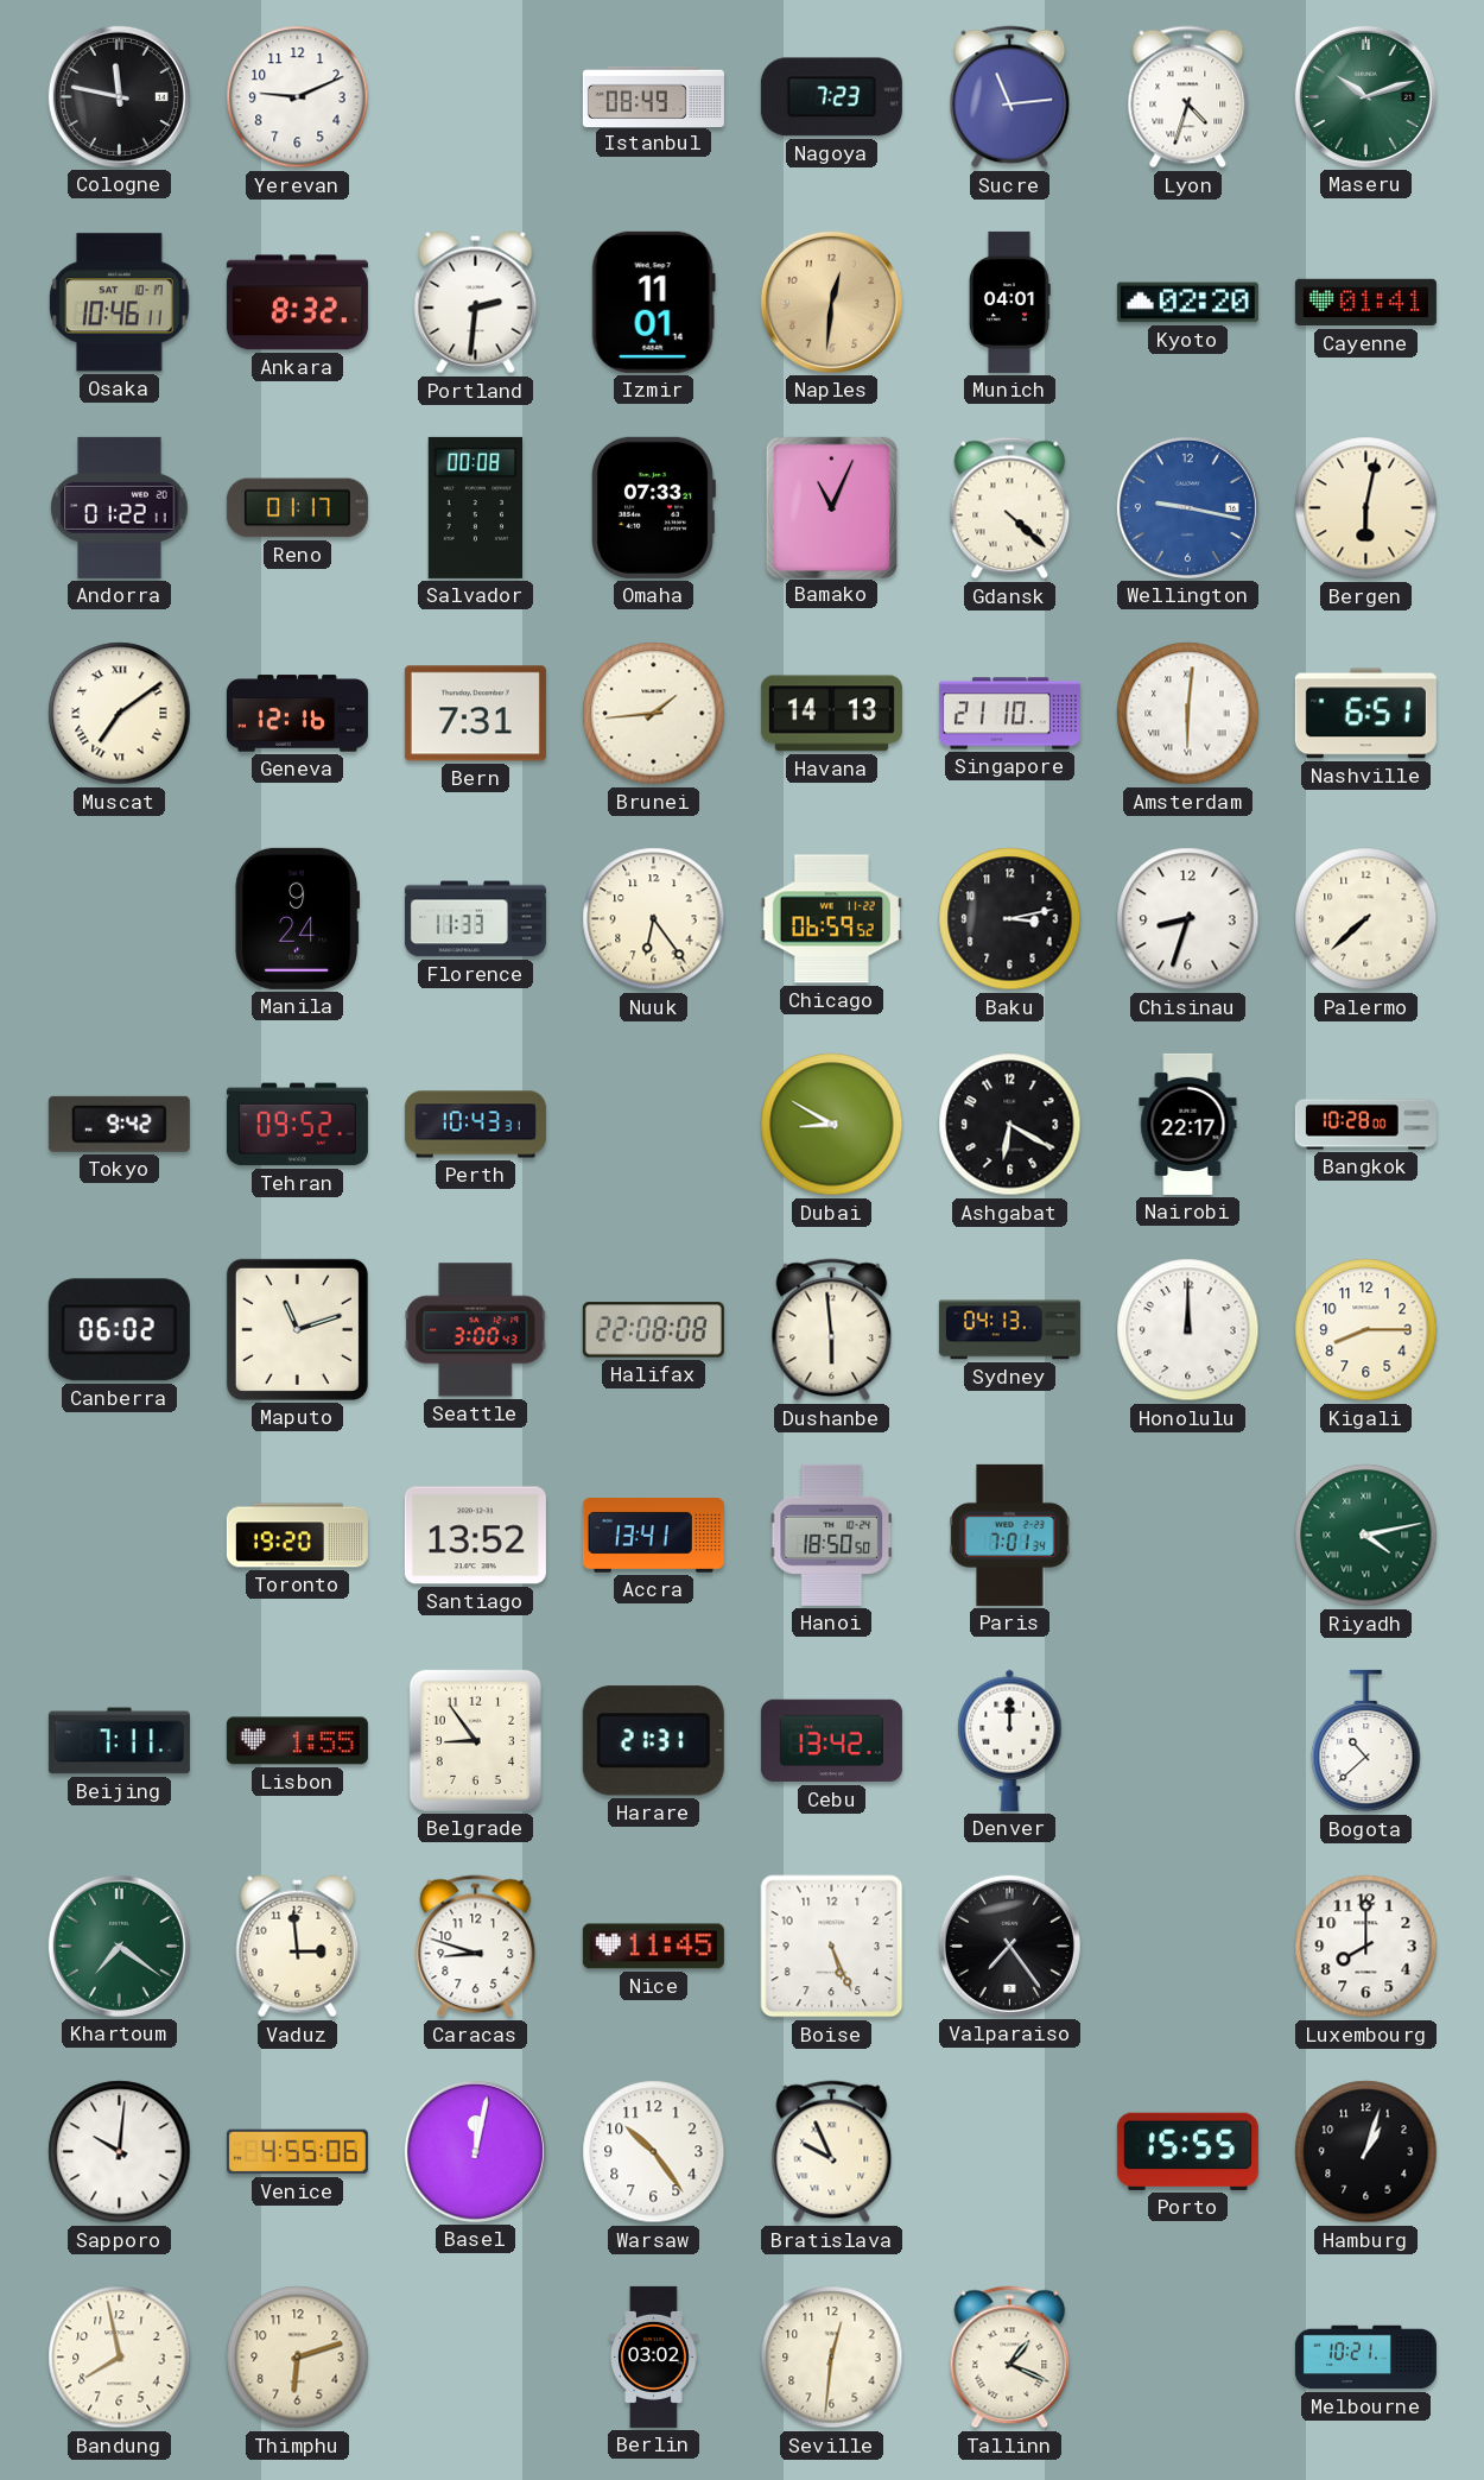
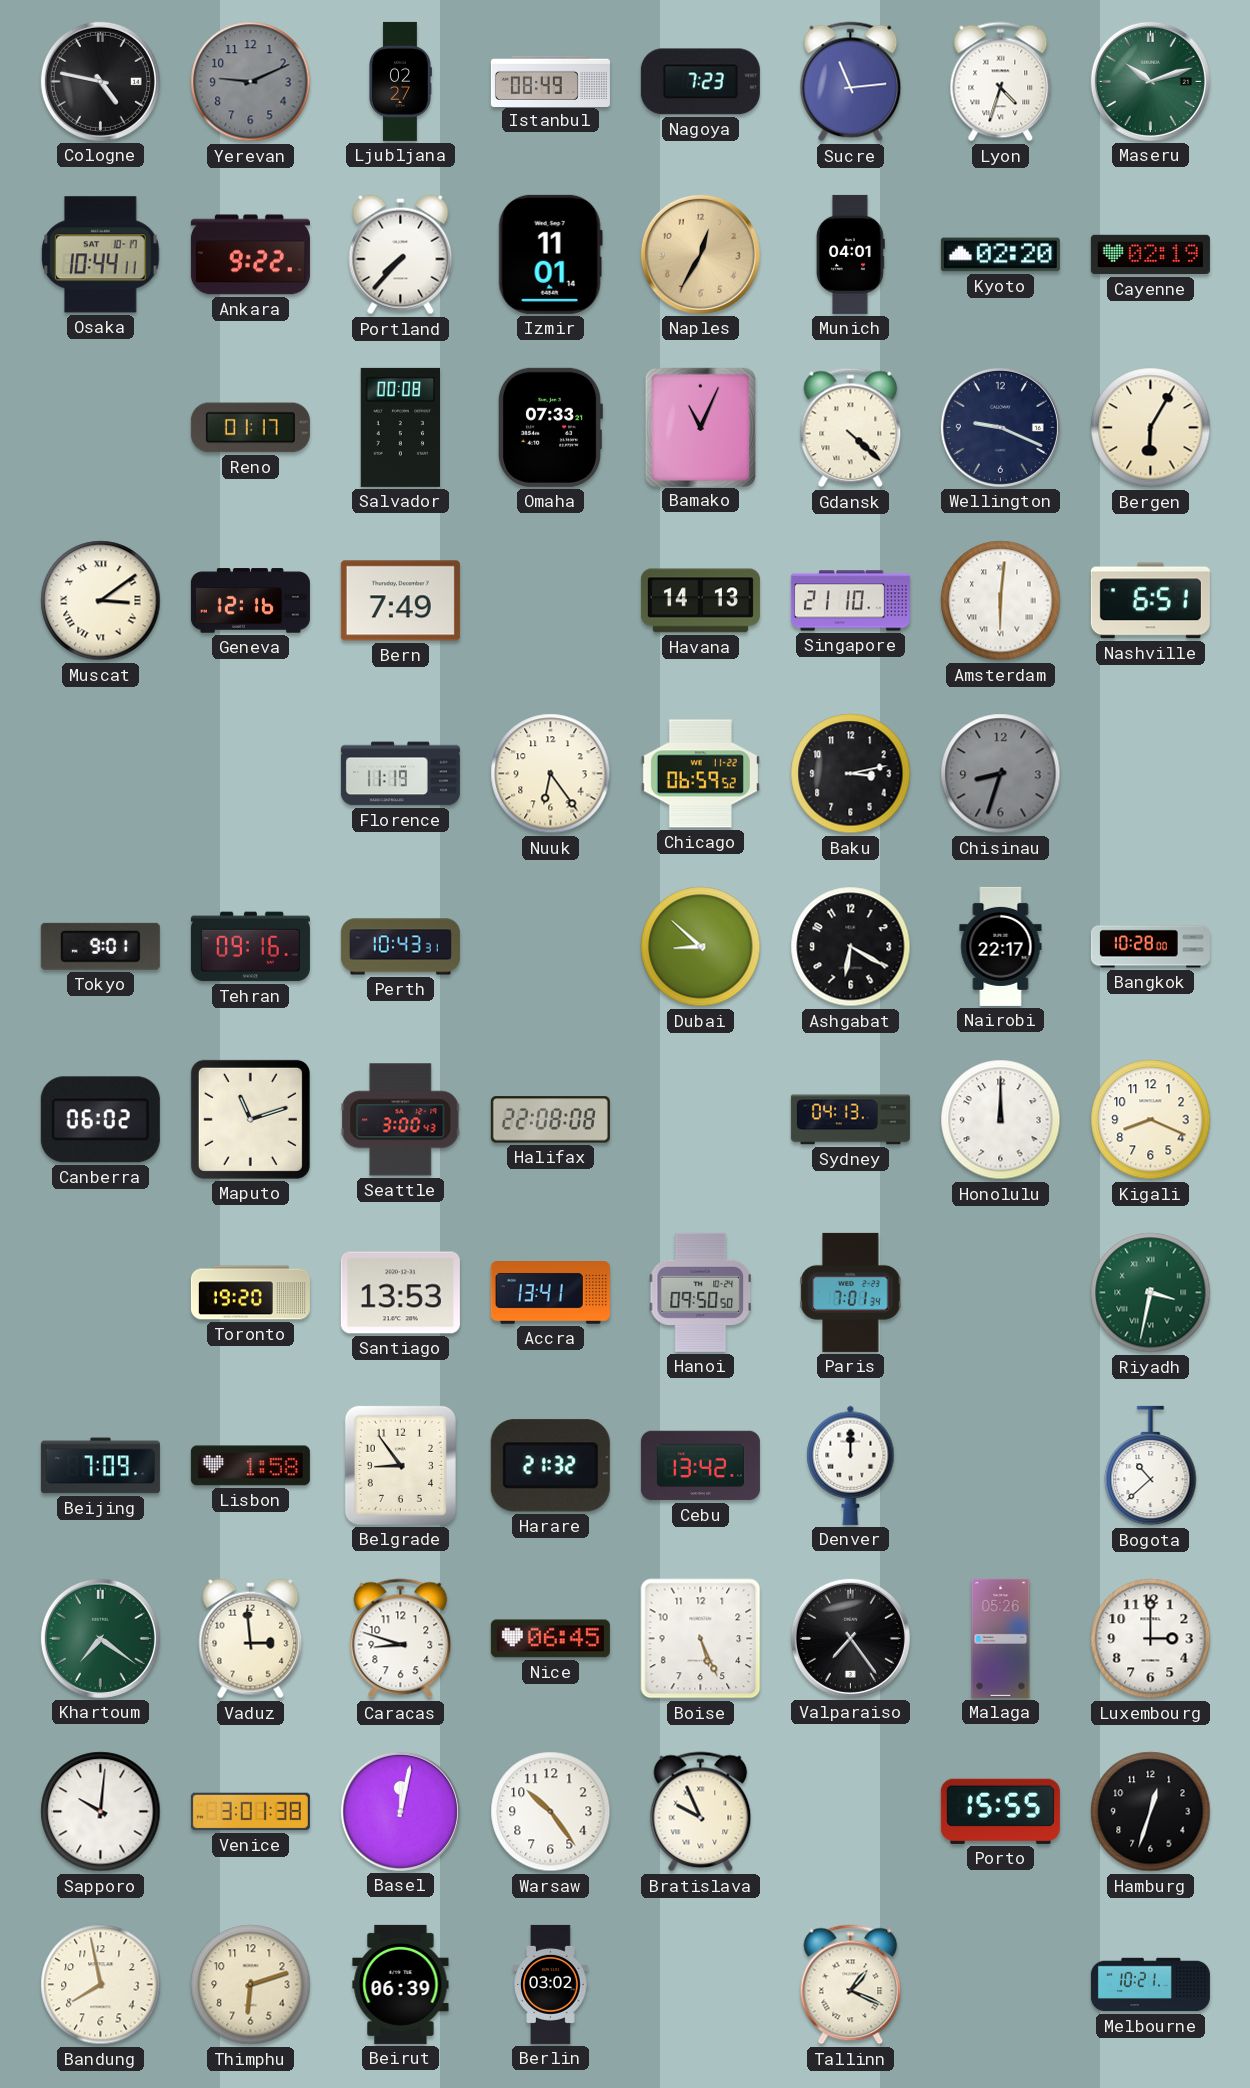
Cologne: 11:47 -> 4:47
Yerevan dial: white -> grey
Ljubljana: none -> 02:27
Osaka: 10:46 -> 10:44
Ankara: 8:32 -> 9:22
Portland: 2:31 -> 7:37
Naples: 12:31 -> 12:35
Cayenne: 01:41 -> 02:19
Andorra: 01:22 -> none
Wellington: 9:17 -> 9:19
Wellington dial: blue -> navy
Bergen: 6:02 -> 6:05
Muscat: 7:09 -> 3:09
Bern: 7:31 -> 7:49
Brunei: 1:44 -> none
Manila: 9:24 -> none
Florence: 11:33 -> 11:19
Chisinau dial: white -> grey
Palermo: 7:38 -> none
Tokyo: 9:42 -> 9:01
Tehran: 09:52 -> 09:16
Dubai: 8:50 -> 8:52
Dushanbe: 5:59 -> none
Kigali: 8:15 -> 8:19
Santiago: 13:52 -> 13:53
Hanoi: 18:50 -> 09:50
Riyadh: 4:13 -> 3:32
Beijing: 7:11 -> 7:09
Lisbon: 1:55 -> 1:58
Harare: 21:31 -> 21:32
Nice: 11:45 -> 06:45
Malaga: none -> 05:26
Luxembourg: 8:00 -> 3:00
Venice: 4:55 -> 3:01
Hamburg: 1:03 -> 12:33
Beirut: none -> 06:39
Seville: 12:31 -> none
